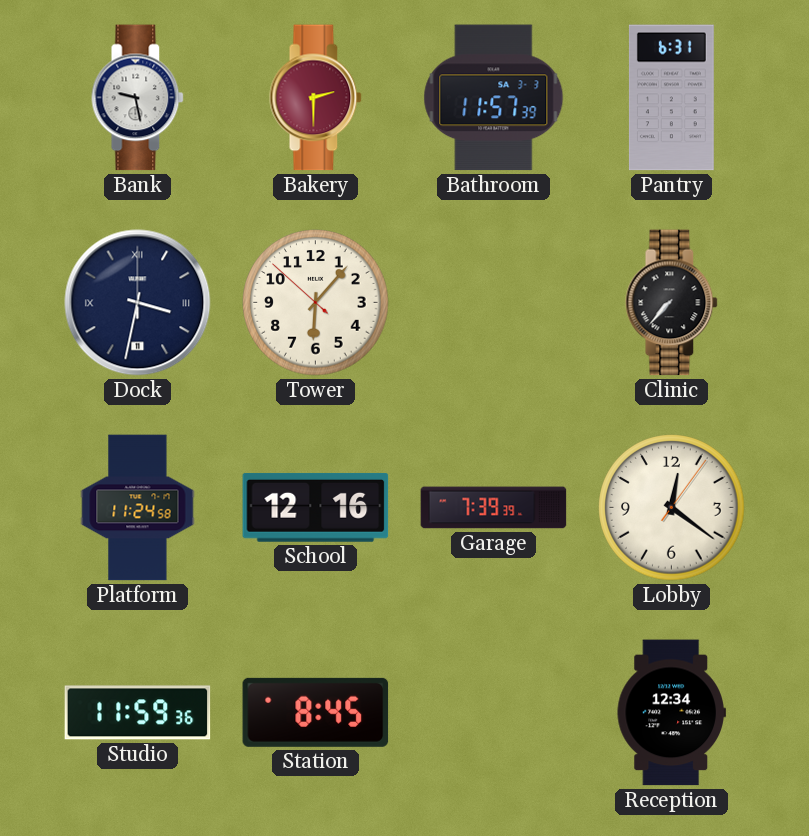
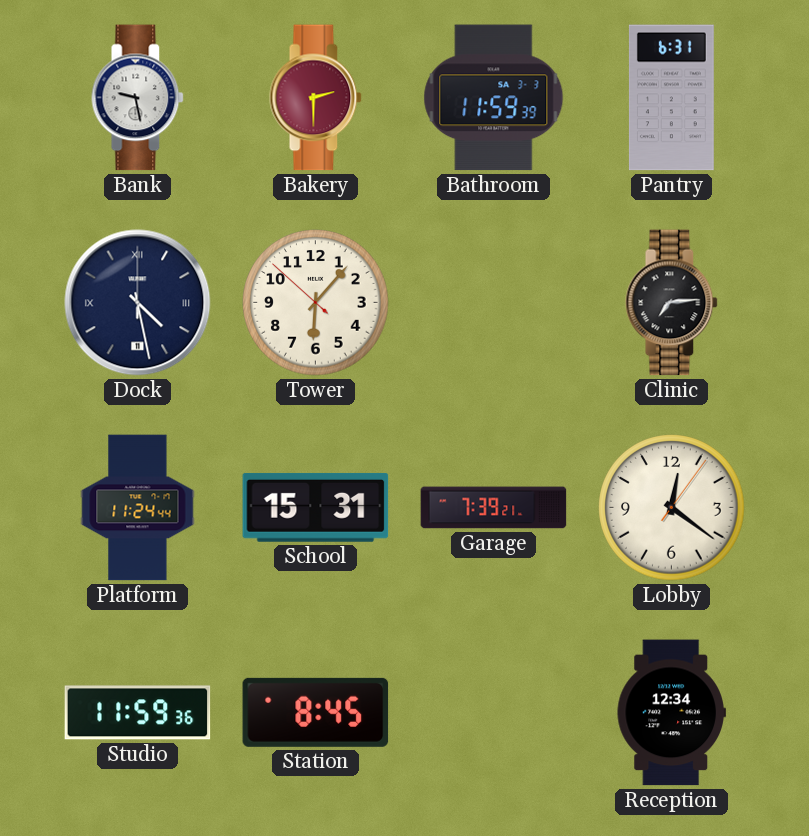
Bathroom: 11:57 -> 11:59
Dock: 3:32 -> 4:28
Clinic: 7:37 -> 7:14
Platform: 11:24:58 -> 11:24:44
School: 12:16 -> 15:31
Garage: 7:39:39 -> 7:39:21
